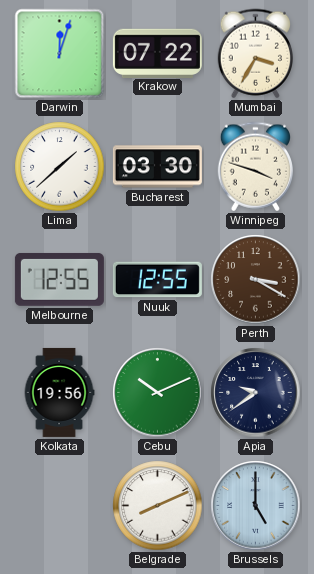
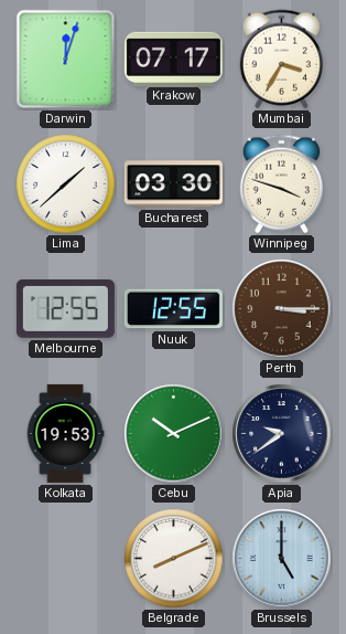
Krakow: 07:22 -> 07:17
Perth: 3:20 -> 3:15
Kolkata: 19:56 -> 19:53
